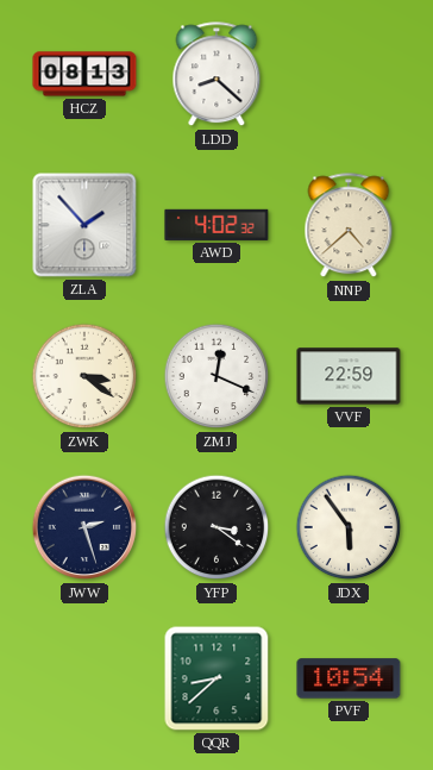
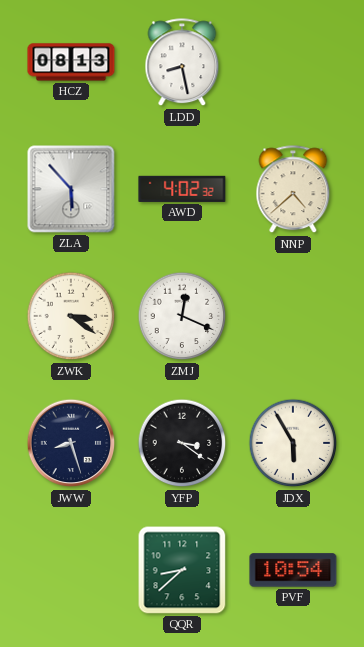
LDD: 8:22 -> 8:28
ZLA: 1:53 -> 5:53
VVF: 22:59 -> none
JWW: 2:27 -> 8:27
JDX: 5:54 -> 5:55
